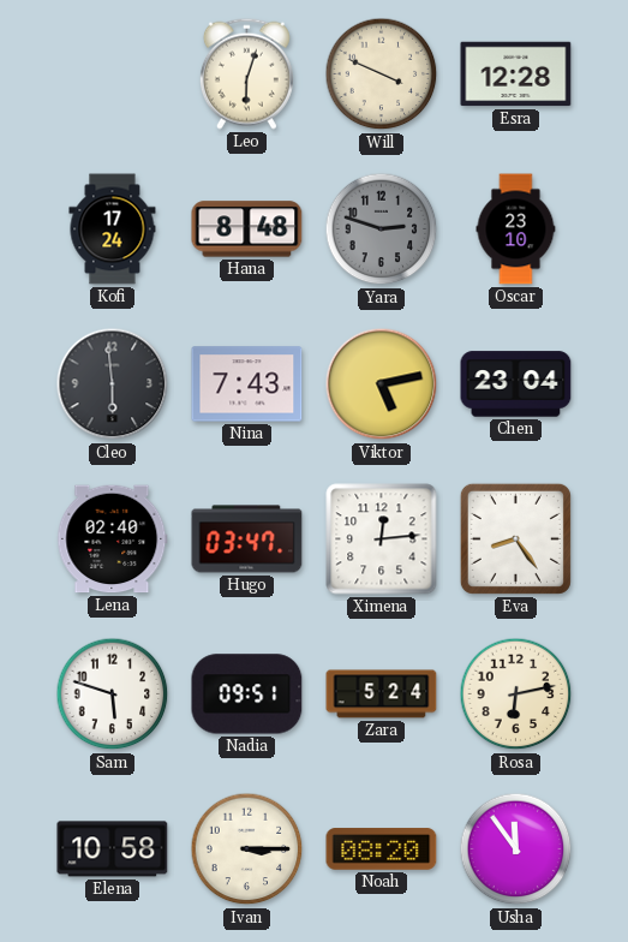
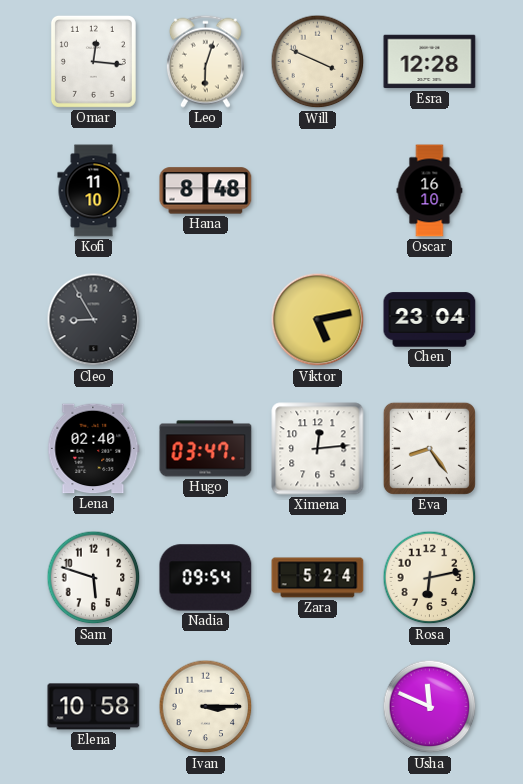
Omar: none -> 12:16
Kofi: 17:24 -> 11:10
Yara: 2:48 -> none
Oscar: 23:10 -> 16:10
Cleo: 5:59 -> 8:55
Nina: 7:43 -> none
Nadia: 09:51 -> 09:54
Noah: 08:20 -> none
Usha: 11:54 -> 11:49
